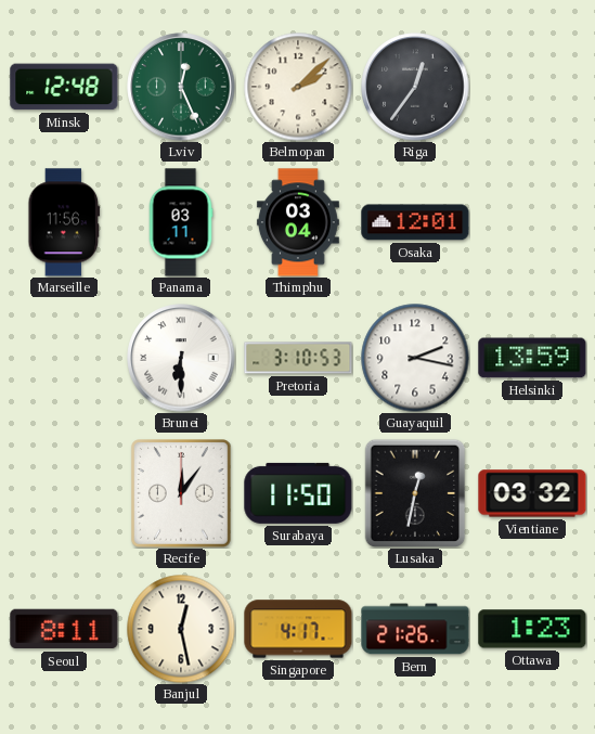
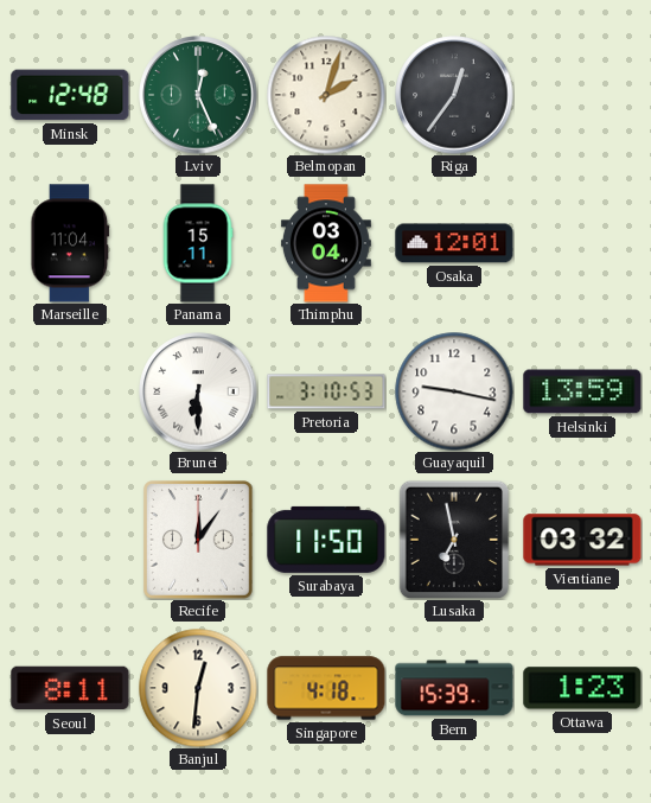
Belmopan: 2:08 -> 2:03
Marseille: 11:56 -> 11:04
Panama: 03:11 -> 15:11
Guayaquil: 2:17 -> 9:17
Lusaka: 12:32 -> 6:58
Banjul: 12:28 -> 12:31
Singapore: 4:17 -> 4:18
Bern: 21:26 -> 15:39
